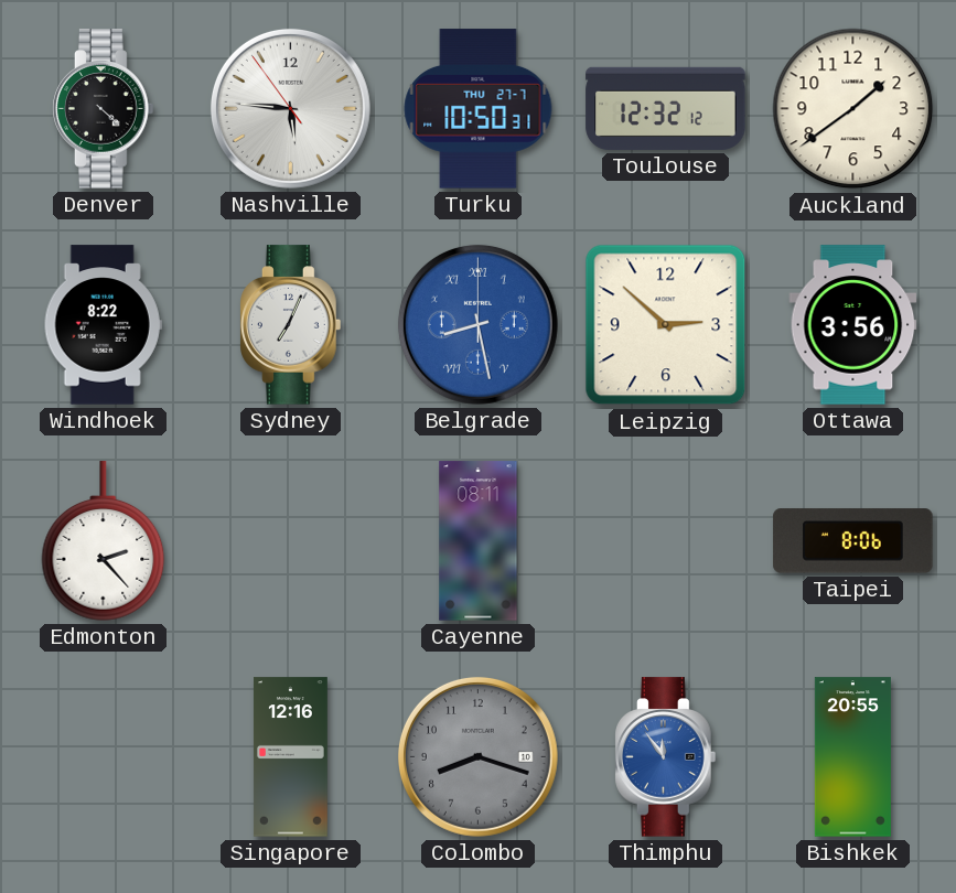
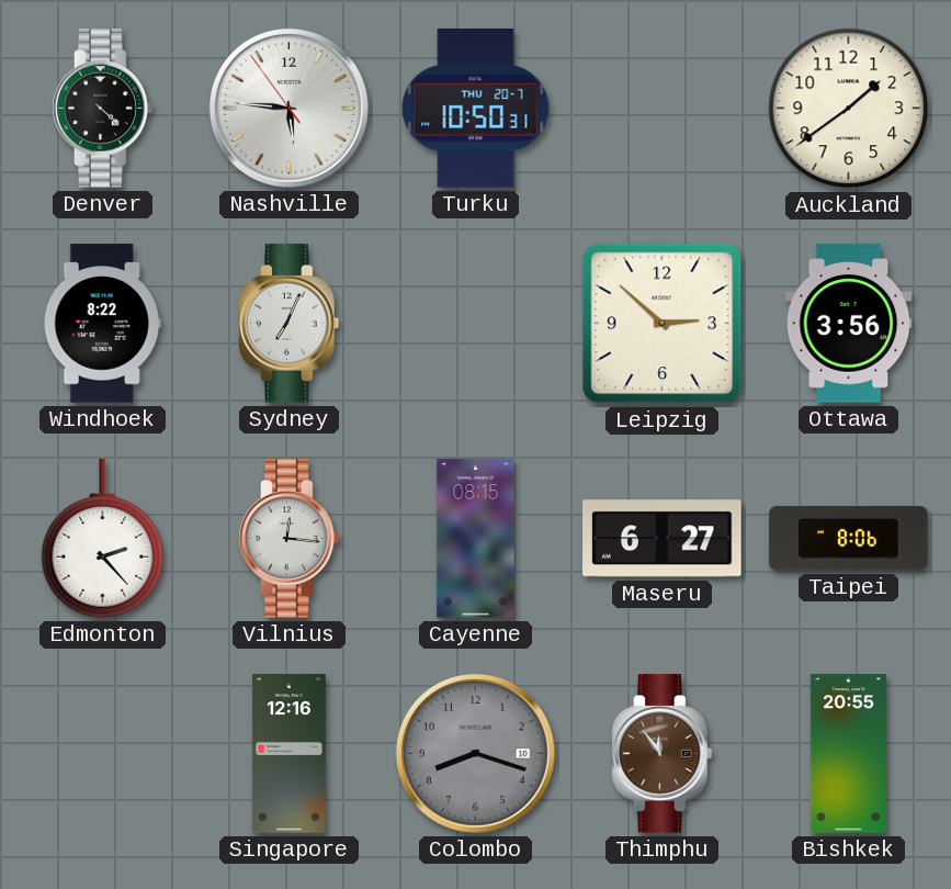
Turku date: THU 27-7 -> THU 20-7
Toulouse: 12:32 -> none
Belgrade: 8:28 -> none
Vilnius: none -> 12:16
Cayenne: 08:11 -> 08:15
Maseru: none -> 6:27
Thimphu dial: blue -> brown
